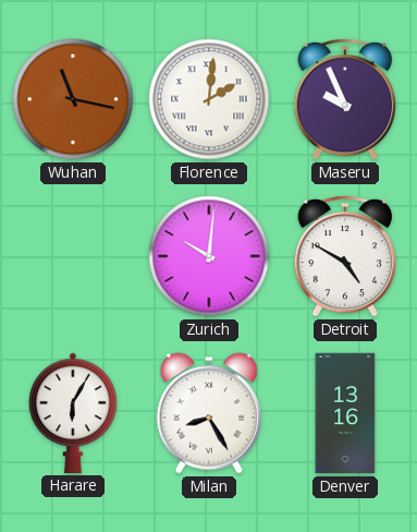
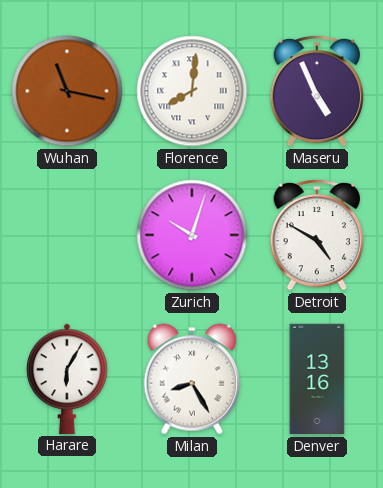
Florence: 2:01 -> 8:01
Maseru: 9:56 -> 4:56
Zurich: 10:01 -> 10:03
